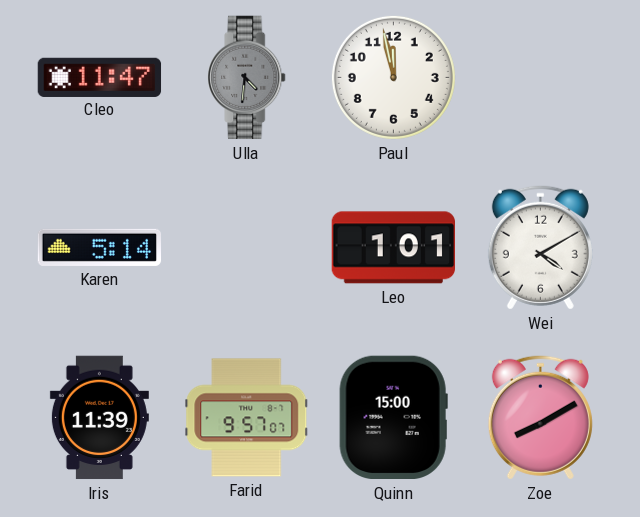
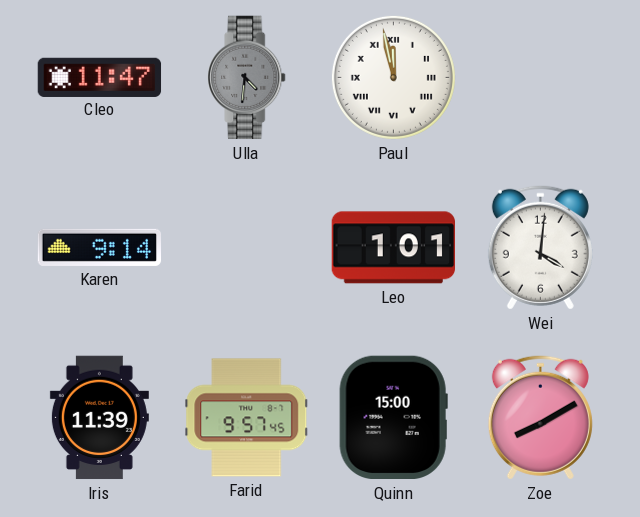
Paul numerals: Arabic -> Roman
Karen: 5:14 -> 9:14
Wei: 4:10 -> 4:01
Farid: 9:57:07 -> 9:57:45
